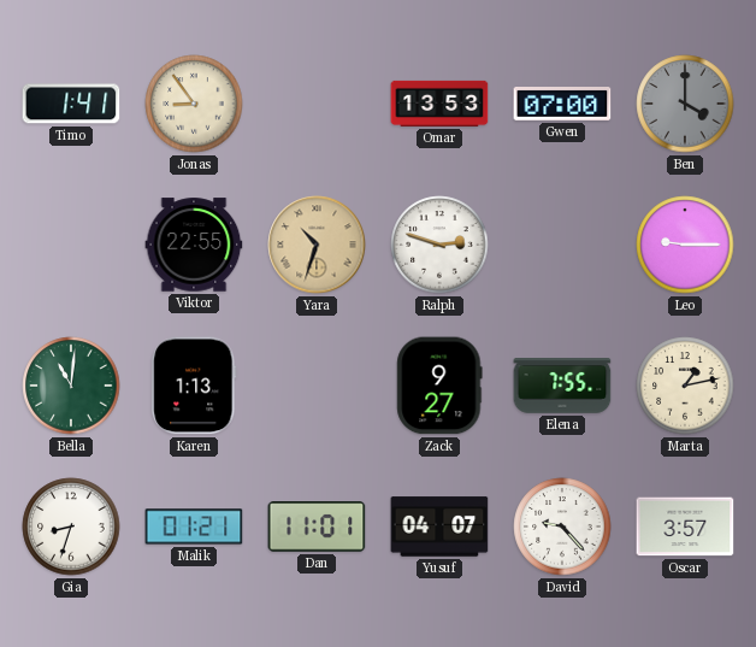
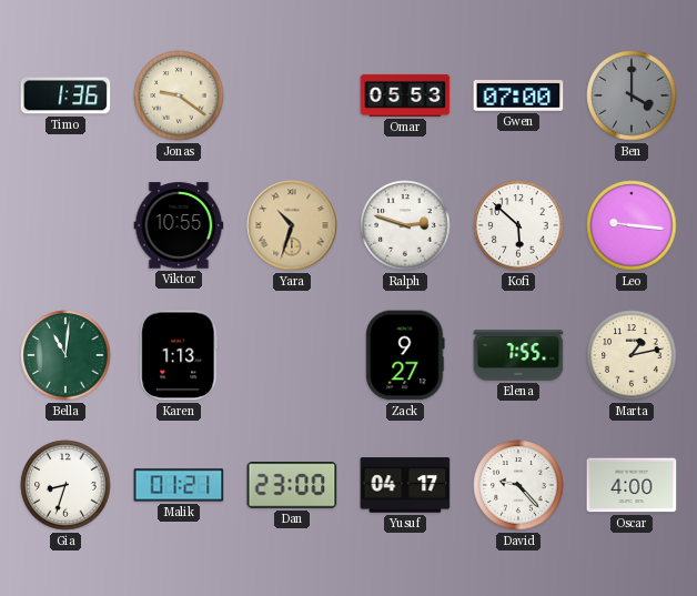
Timo: 1:41 -> 1:36
Jonas: 8:54 -> 9:21
Omar: 13:53 -> 05:53
Viktor: 22:55 -> 10:55
Kofi: none -> 5:52
Leo: 9:15 -> 9:16
Dan: 11:01 -> 23:00
Yusuf: 04:07 -> 04:17
Oscar: 3:57 -> 4:00
